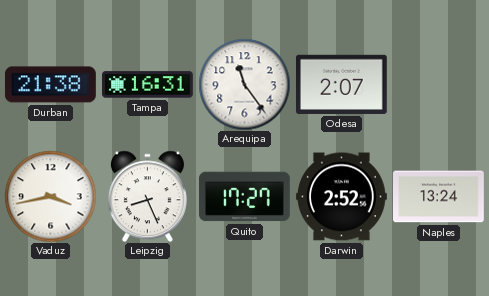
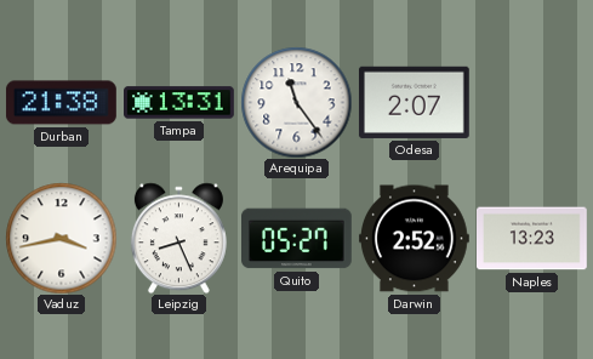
Tampa: 16:31 -> 13:31
Quito: 17:27 -> 05:27
Naples: 13:24 -> 13:23
